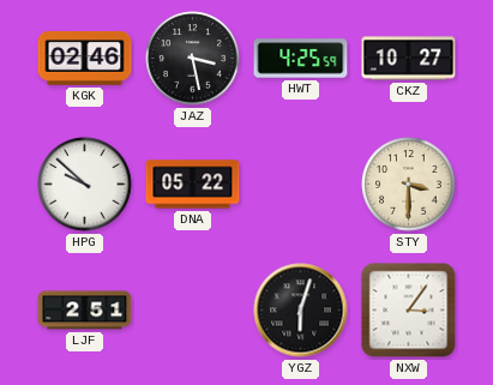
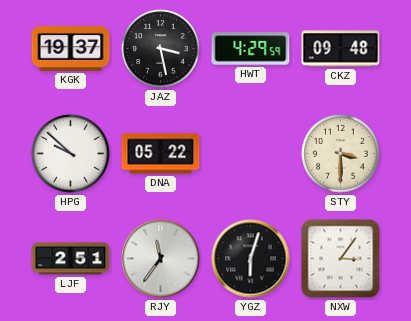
KGK: 02:46 -> 19:37
HWT: 4:25 -> 4:29
CKZ: 10:27 -> 09:48
RJY: none -> 11:36
